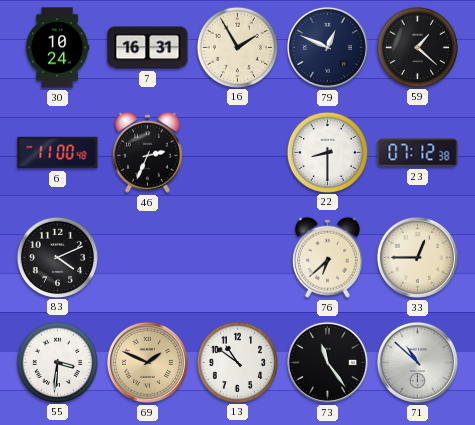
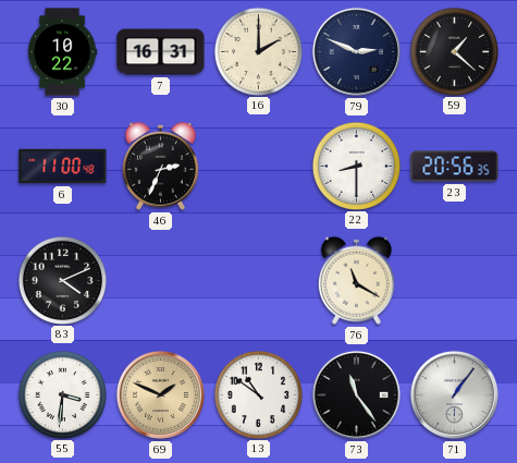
30: 10:24 -> 10:22
16: 1:55 -> 2:00
79: 12:49 -> 2:49
23: 07:12 -> 20:56
76: 6:38 -> 11:20
33: 12:45 -> none
71: 10:52 -> 1:06
